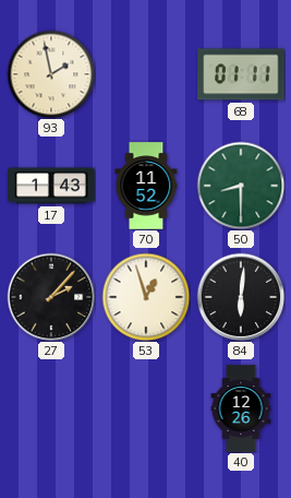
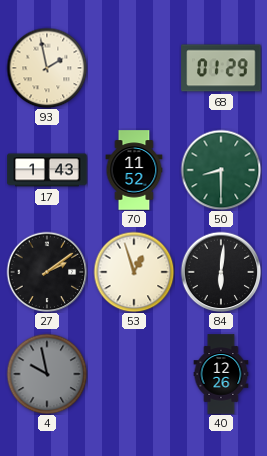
68: 01:11 -> 01:29
27: 2:07 -> 2:09
4: none -> 9:58
